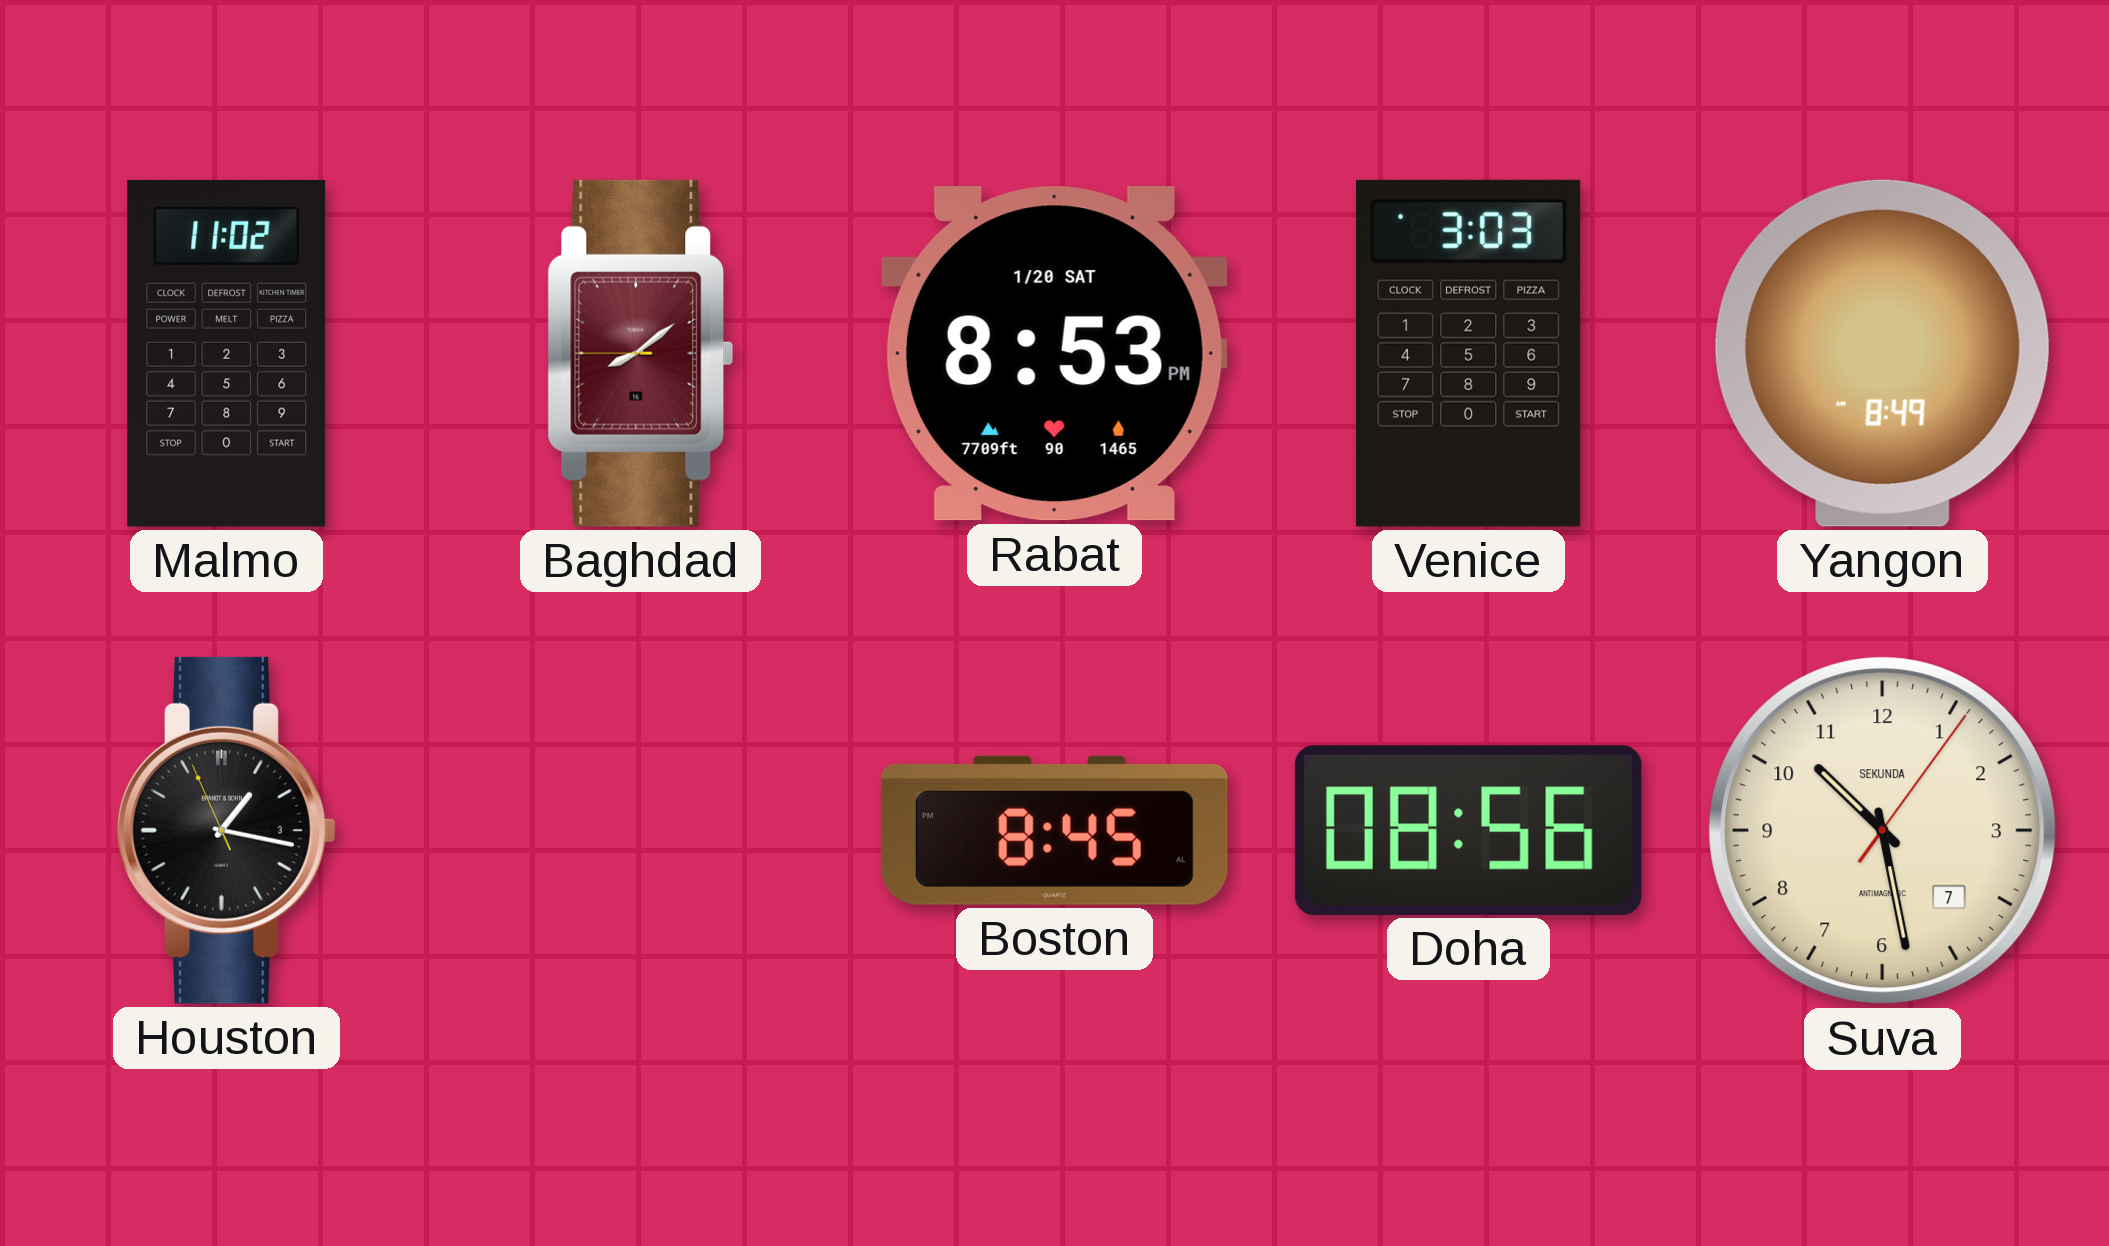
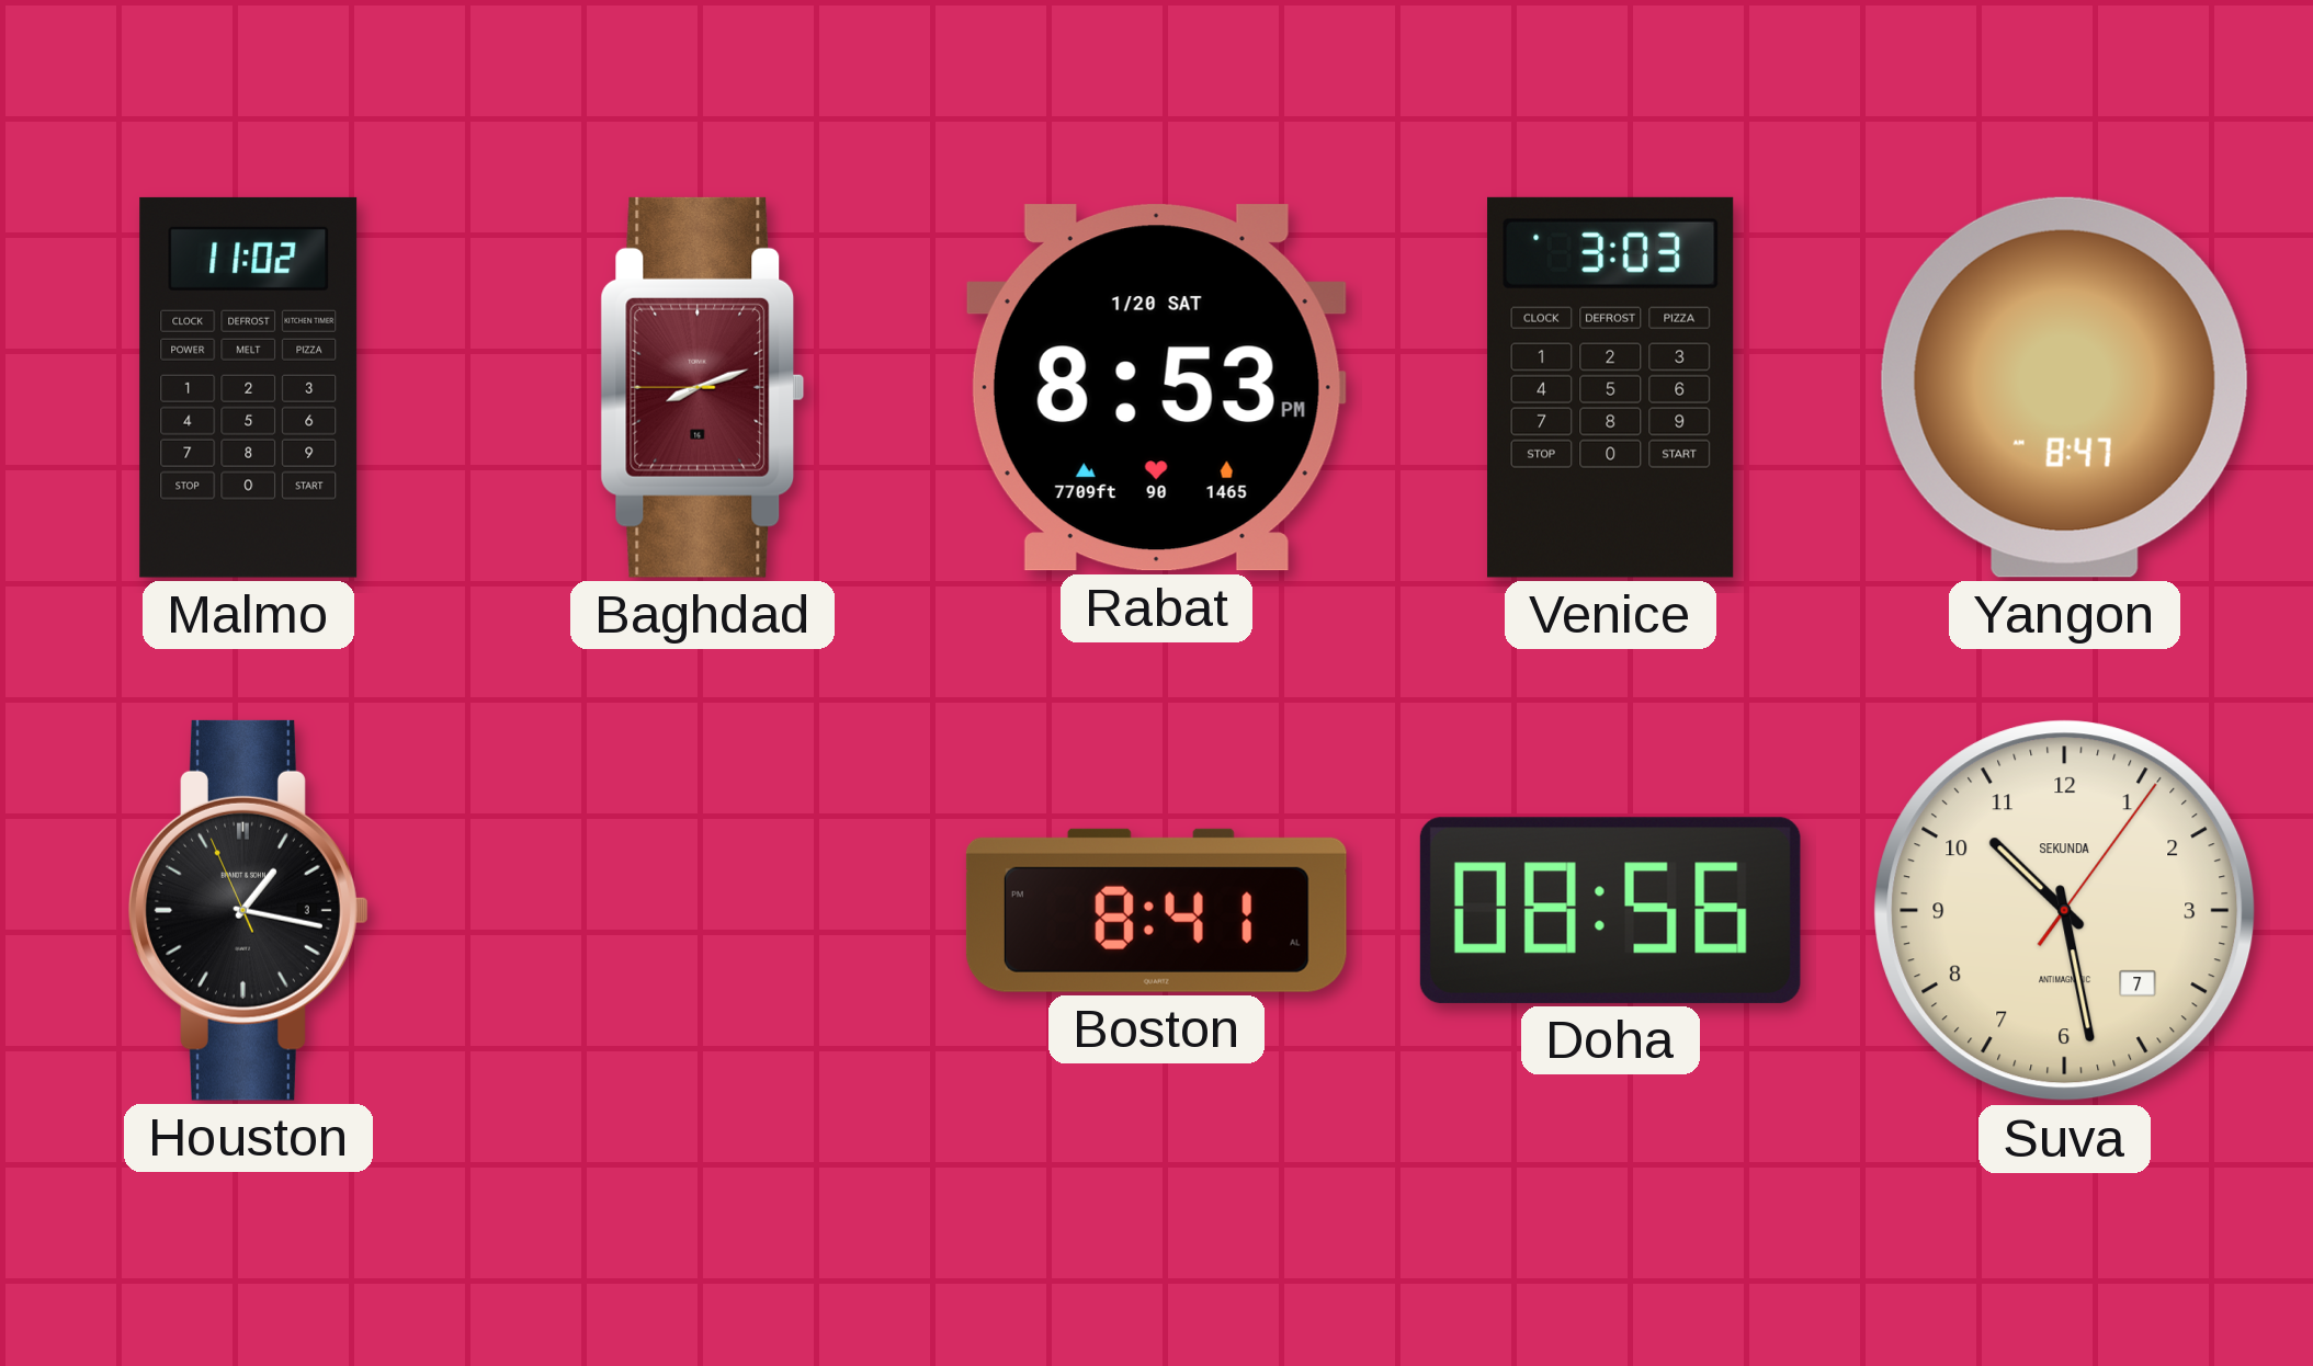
Baghdad: 8:08 -> 8:11
Yangon: 8:49 -> 8:47
Boston: 8:45 -> 8:41
